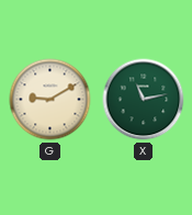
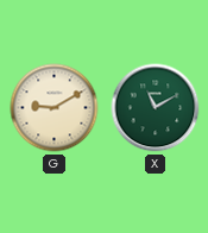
X: 11:13 -> 11:10
